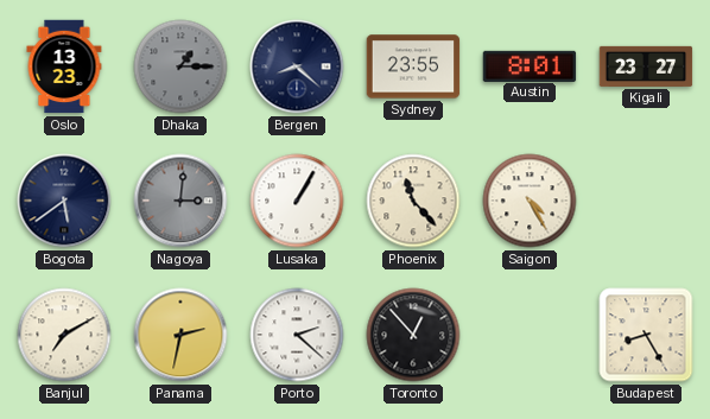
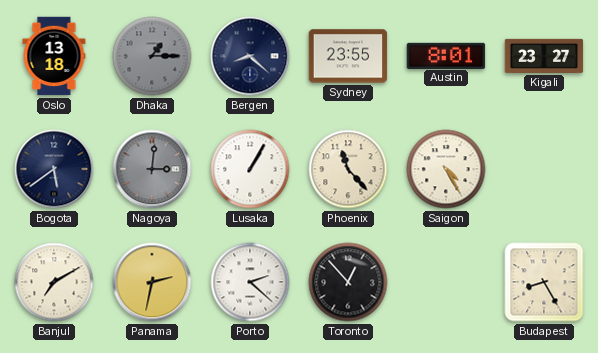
Oslo: 13:23 -> 13:18
